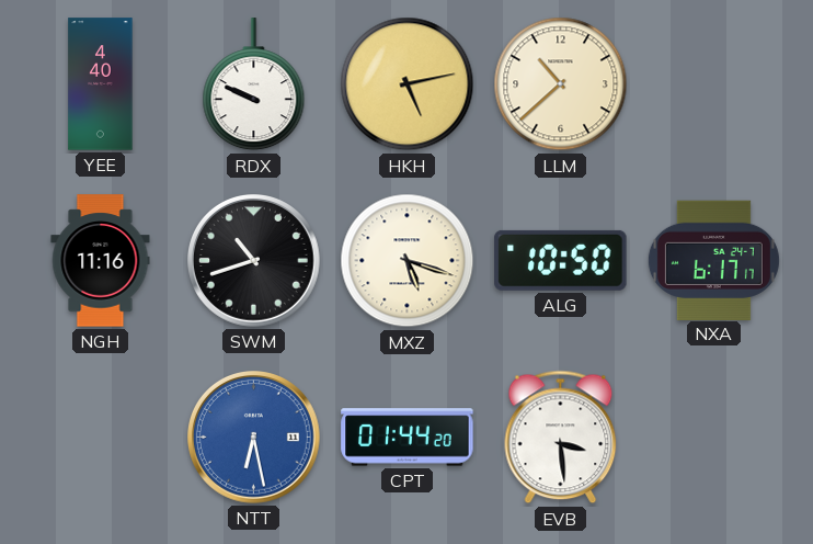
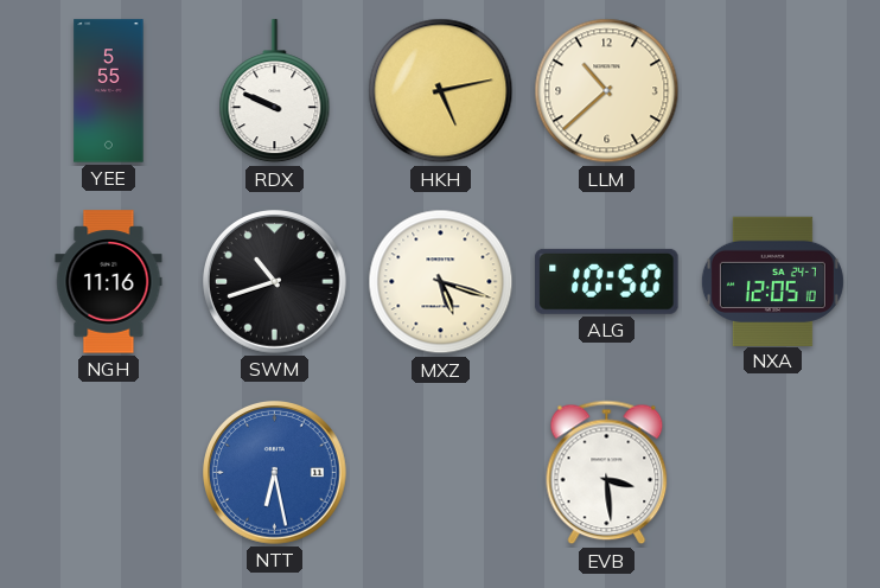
YEE: 4:40 -> 5:55
NXA: 6:17 -> 12:05
CPT: 01:44 -> none
